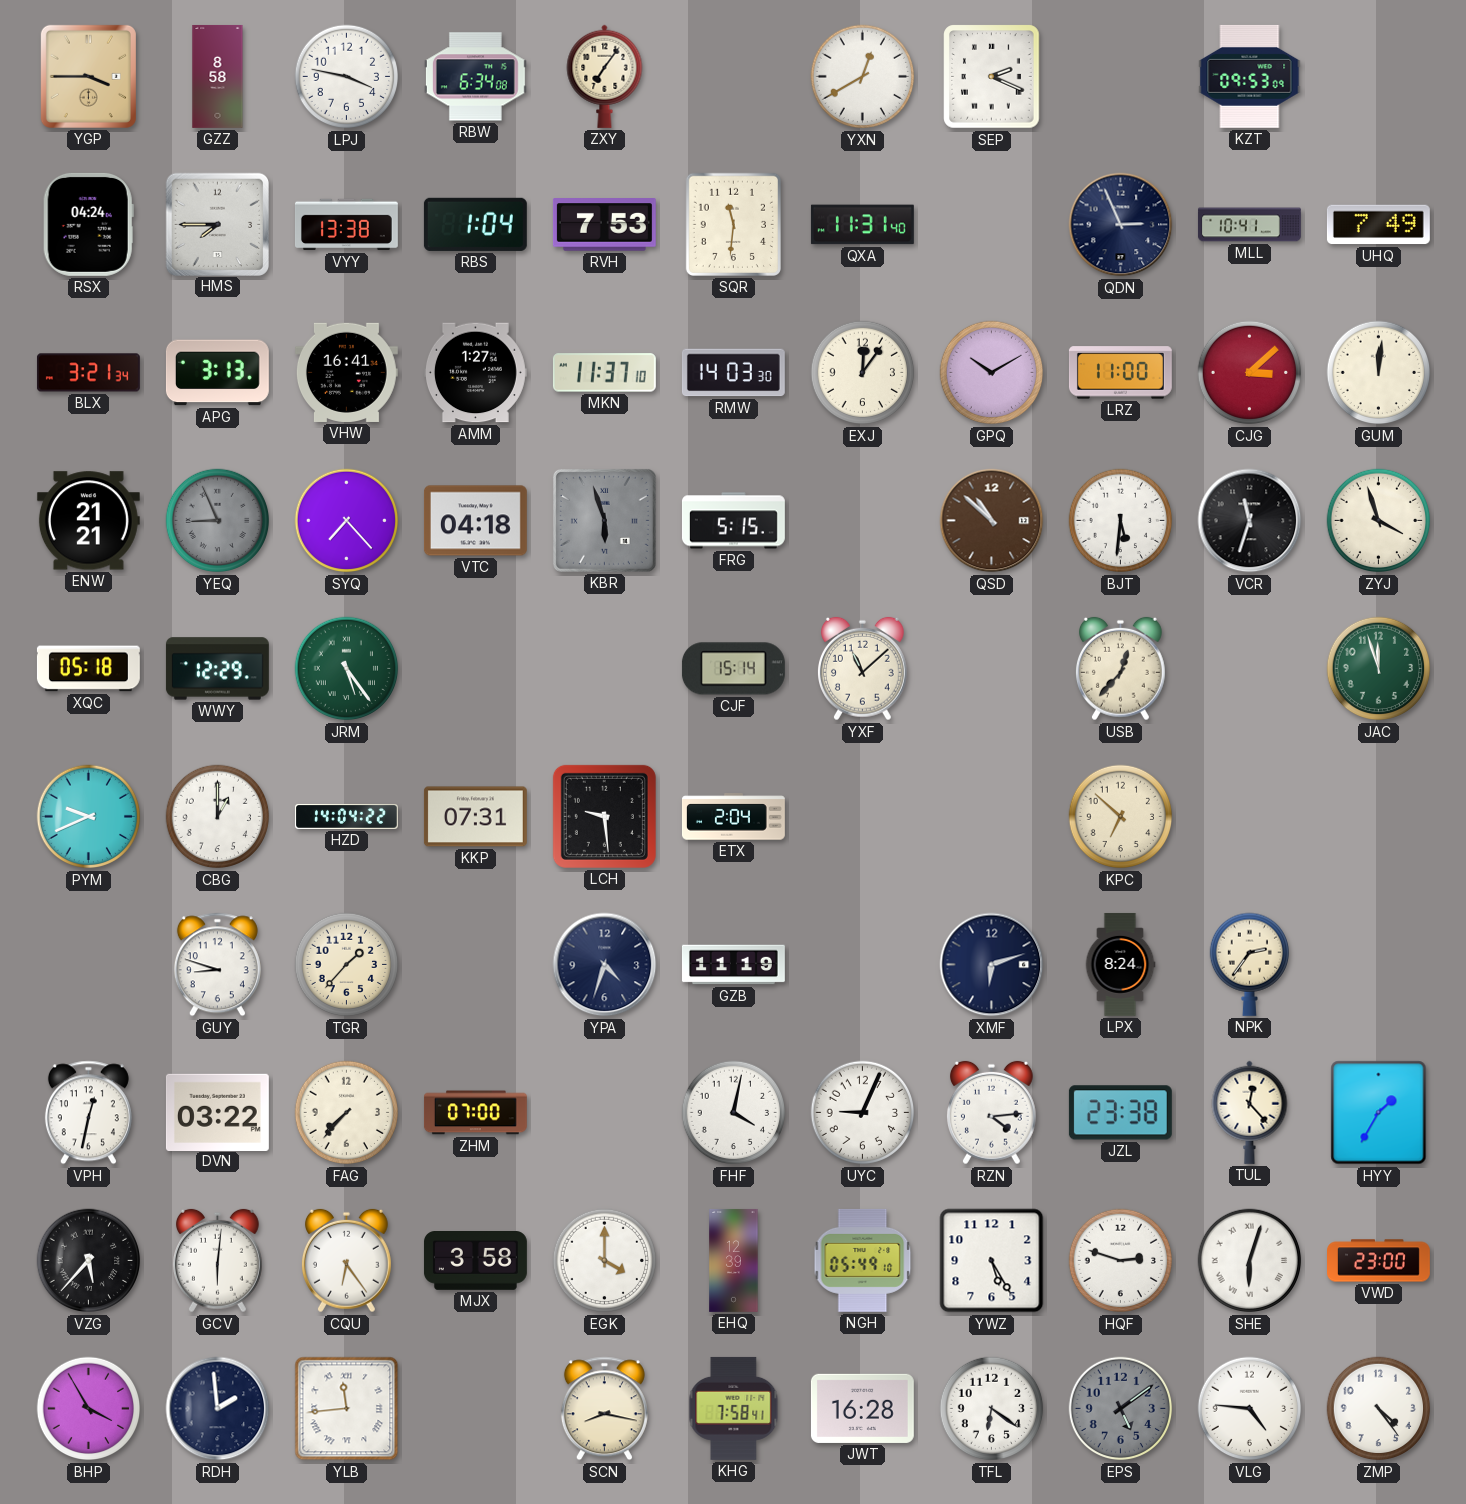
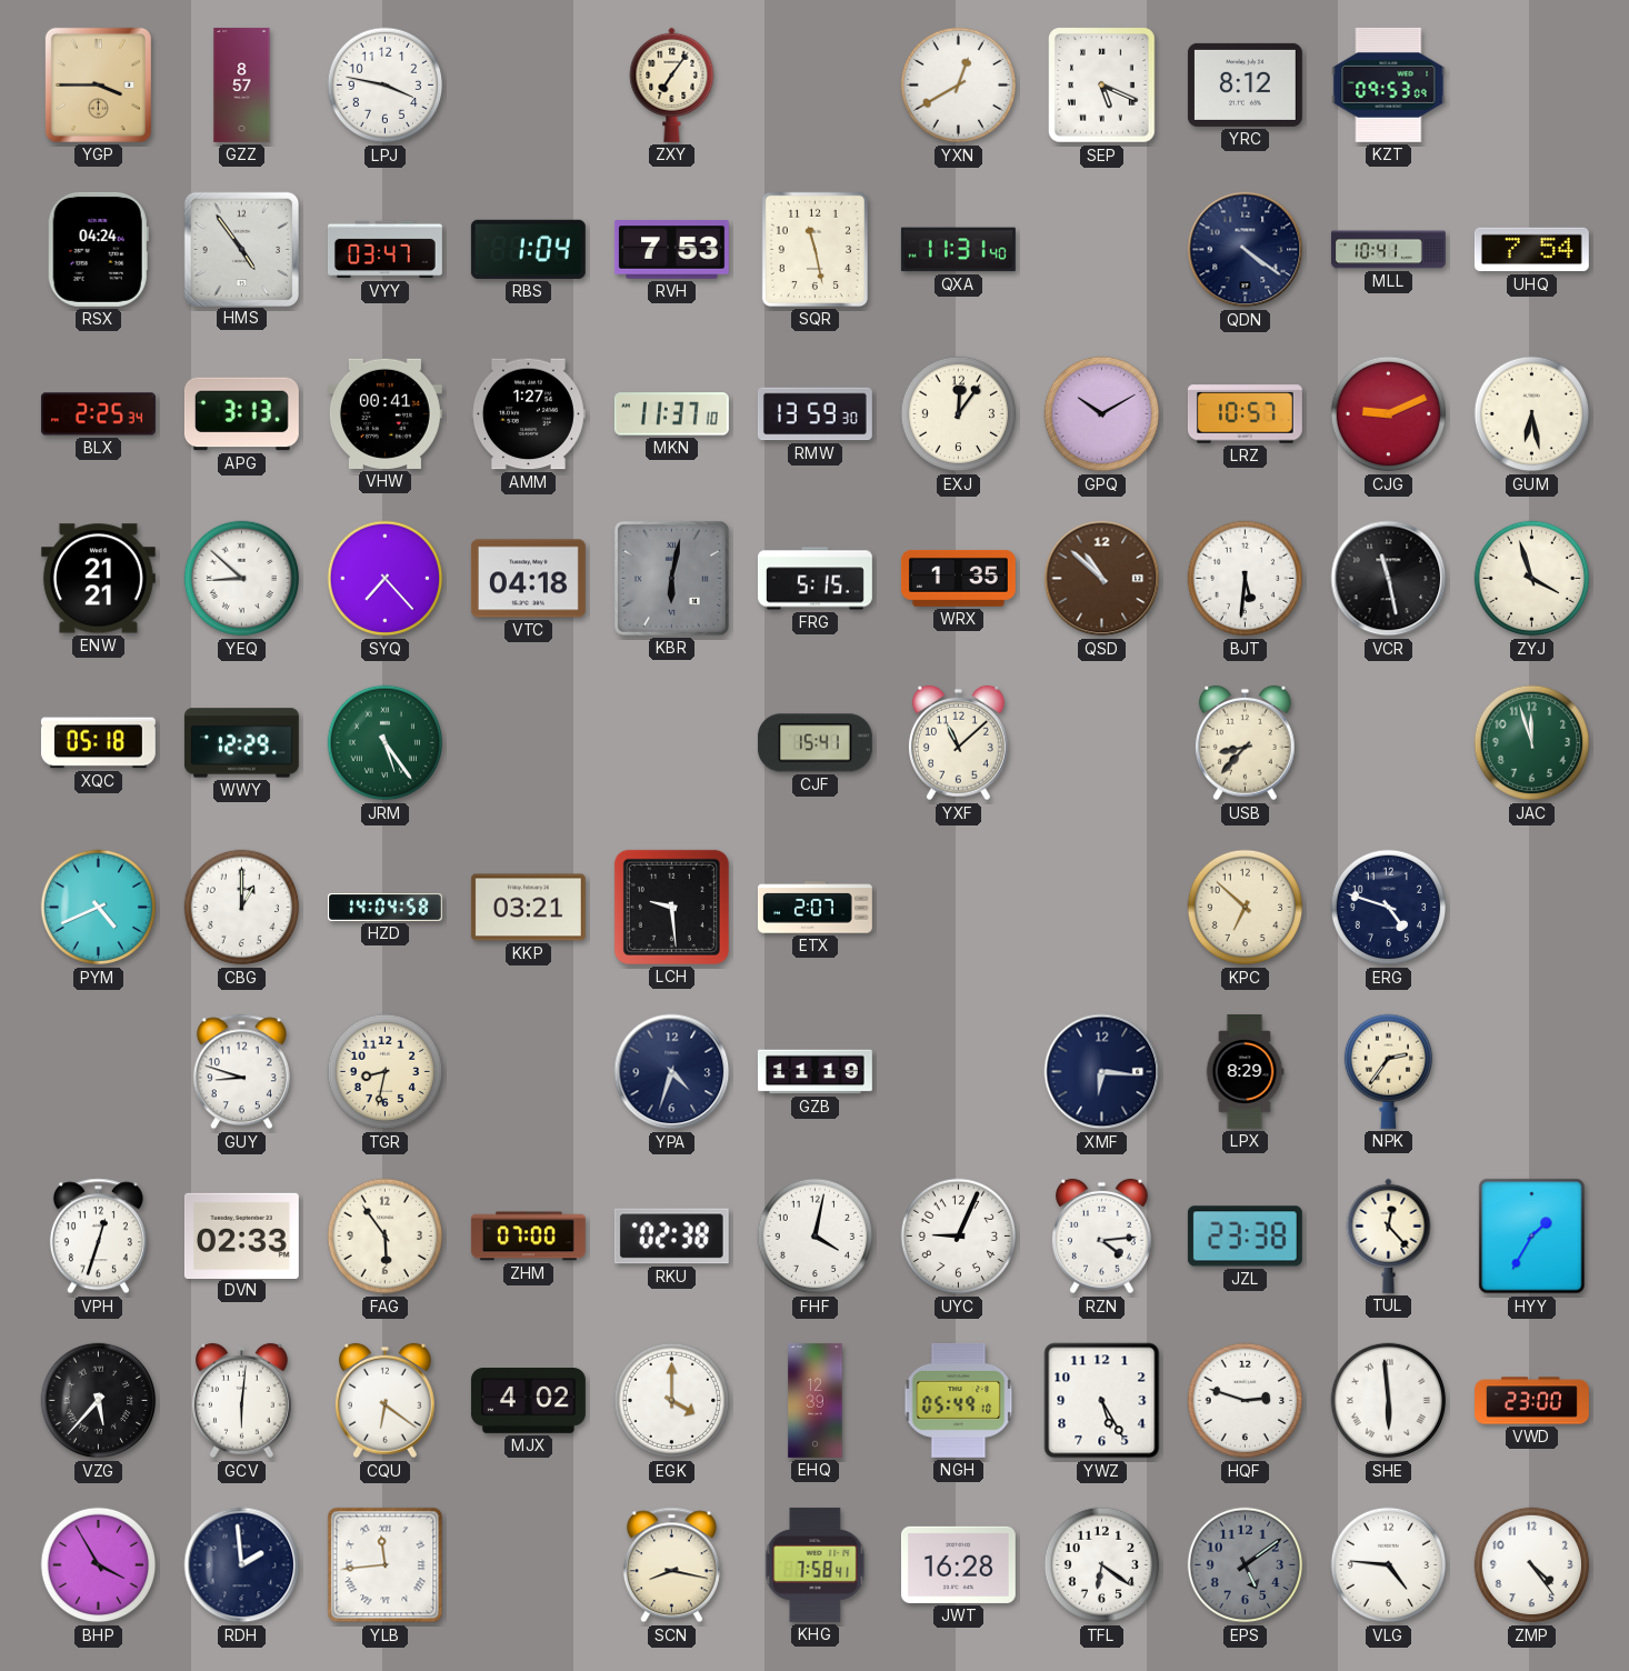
GZZ: 8:58 -> 8:57
RBW: 6:34 -> none
SEP: 2:19 -> 5:19
YRC: none -> 8:12
HMS: 7:45 -> 4:54
VYY: 13:38 -> 03:47
SQR: 11:31 -> 11:28
QDN: 2:56 -> 4:21
UHQ: 7:49 -> 7:54
BLX: 3:21 -> 2:25
VHW: 16:41 -> 00:41
RMW: 14:03 -> 13:59
LRZ: 11:00 -> 10:57
CJG: 3:08 -> 9:11
GUM: 12:01 -> 6:28
YEQ: 8:56 -> 8:52
YEQ dial: grey -> white
KBR: 5:57 -> 6:02
WRX: none -> 1:35
VCR: 11:33 -> 11:28
CJF: 15:14 -> 15:41
USB: 12:37 -> 8:37
PYM: 9:41 -> 4:41
HZD: 14:04:22 -> 14:04:58
KKP: 07:31 -> 03:21
ETX: 2:04 -> 2:07
ERG: none -> 4:48
TGR: 1:37 -> 8:32
XMF: 6:12 -> 6:16
LPX: 8:24 -> 8:29
VPH: 12:32 -> 12:33
DVN: 03:22 -> 02:33
FAG: 7:37 -> 5:54
RKU: none -> 02:38
CQU: 6:24 -> 6:21
MJX: 3:58 -> 4:02
SHE: 6:03 -> 5:59
